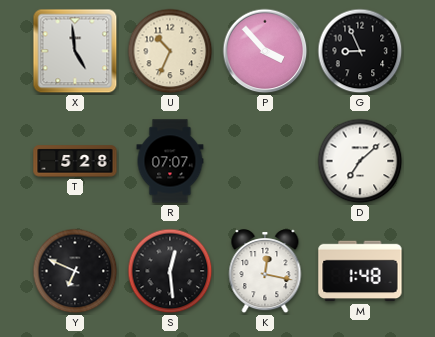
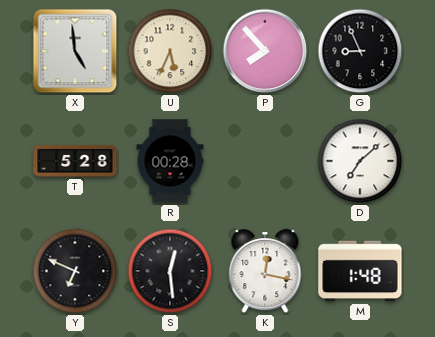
U: 10:34 -> 5:34
P: 3:53 -> 7:53
R: 07:07 -> 00:28
